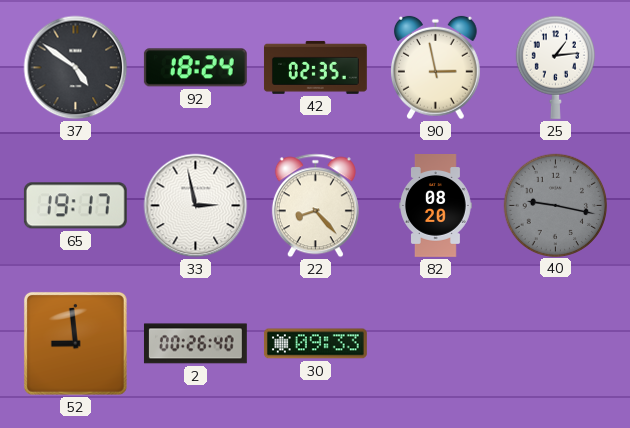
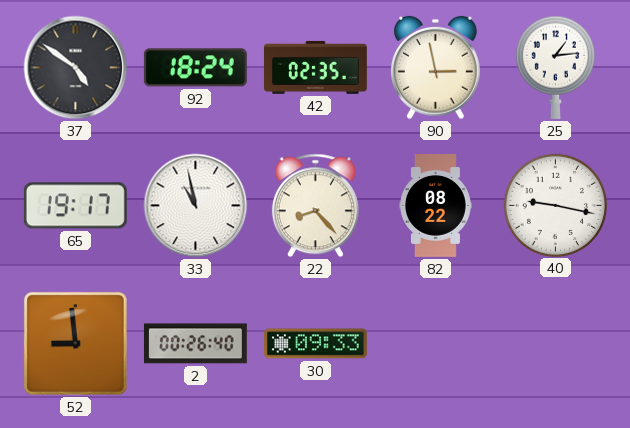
33: 2:58 -> 10:58
82: 08:20 -> 08:22
40 dial: grey -> white
